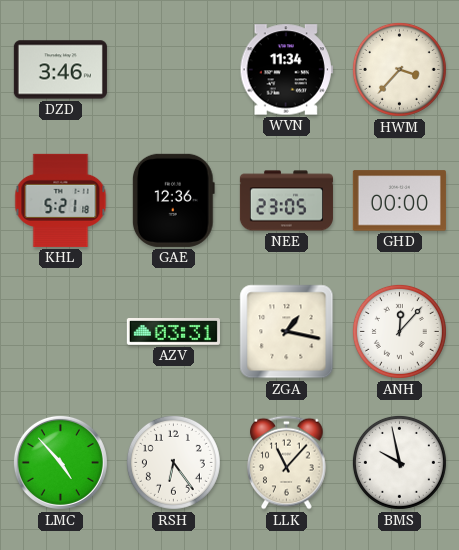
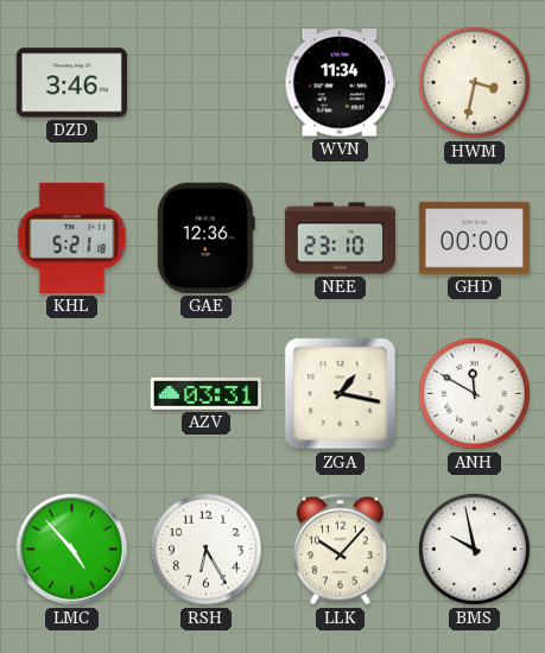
HWM: 3:37 -> 3:32
NEE: 23:05 -> 23:10
ANH: 12:07 -> 11:50
RSH: 6:24 -> 6:25
LLK: 11:07 -> 10:07
